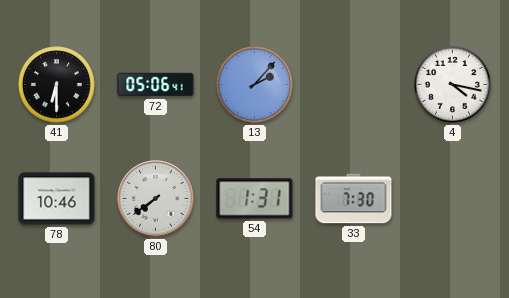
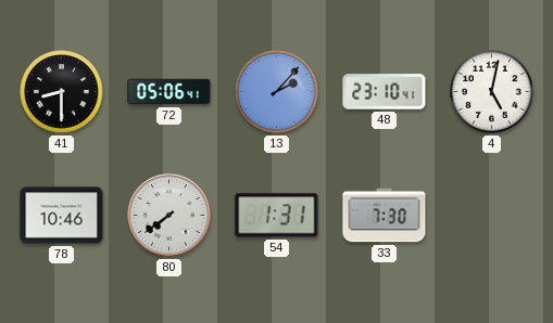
41: 6:30 -> 8:30
48: none -> 23:10
4: 4:17 -> 5:02
